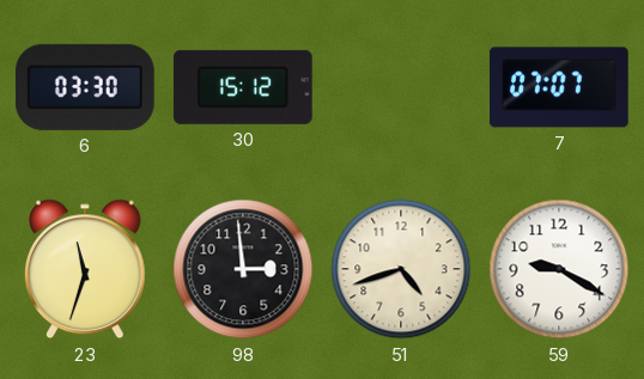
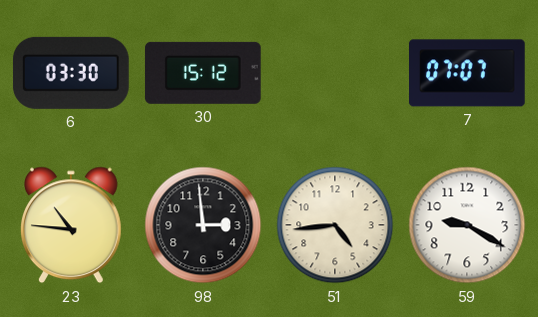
23: 11:33 -> 10:46
51: 4:42 -> 4:44
